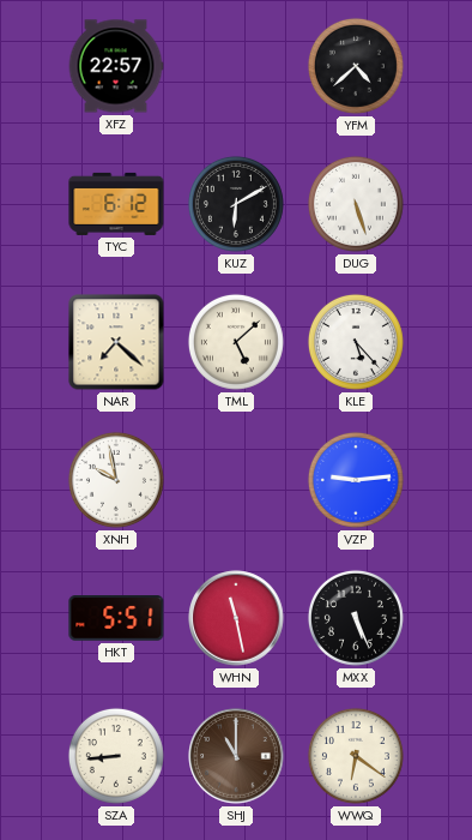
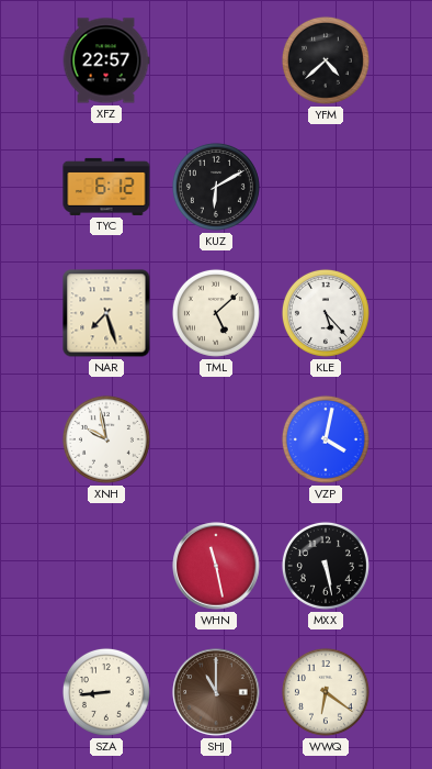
DUG: 5:27 -> none
NAR: 7:22 -> 7:27
VZP: 9:14 -> 4:02
HKT: 5:51 -> none
MXX: 5:26 -> 5:28
